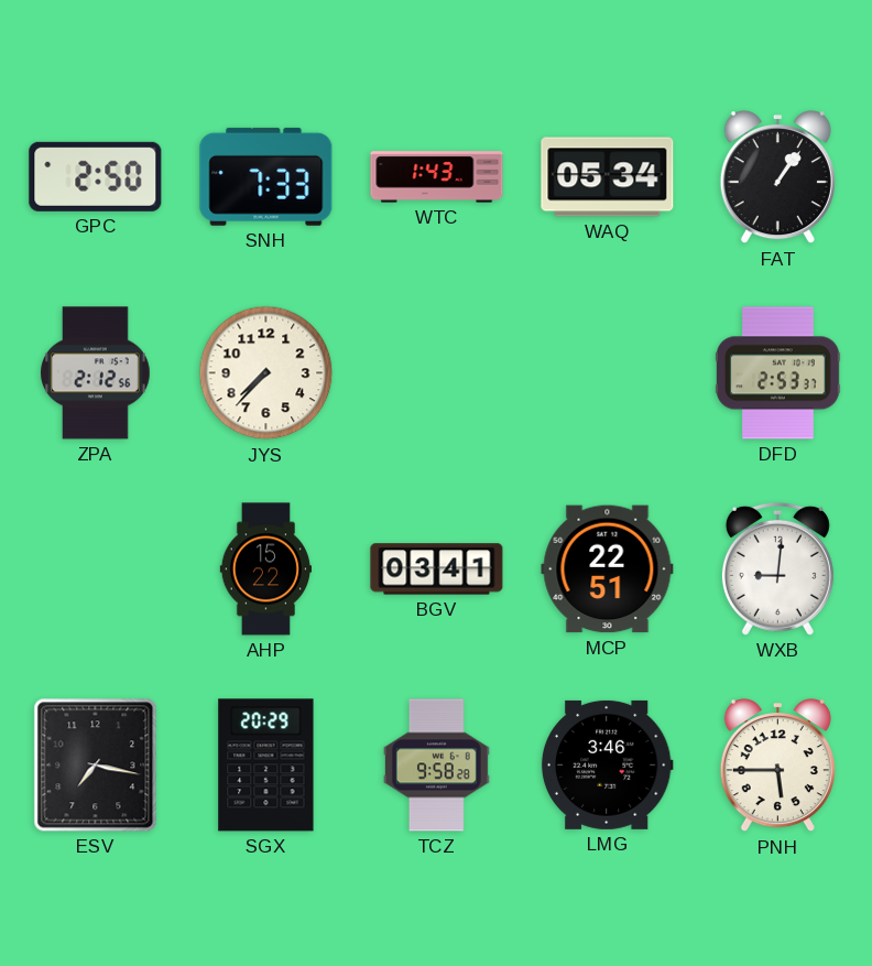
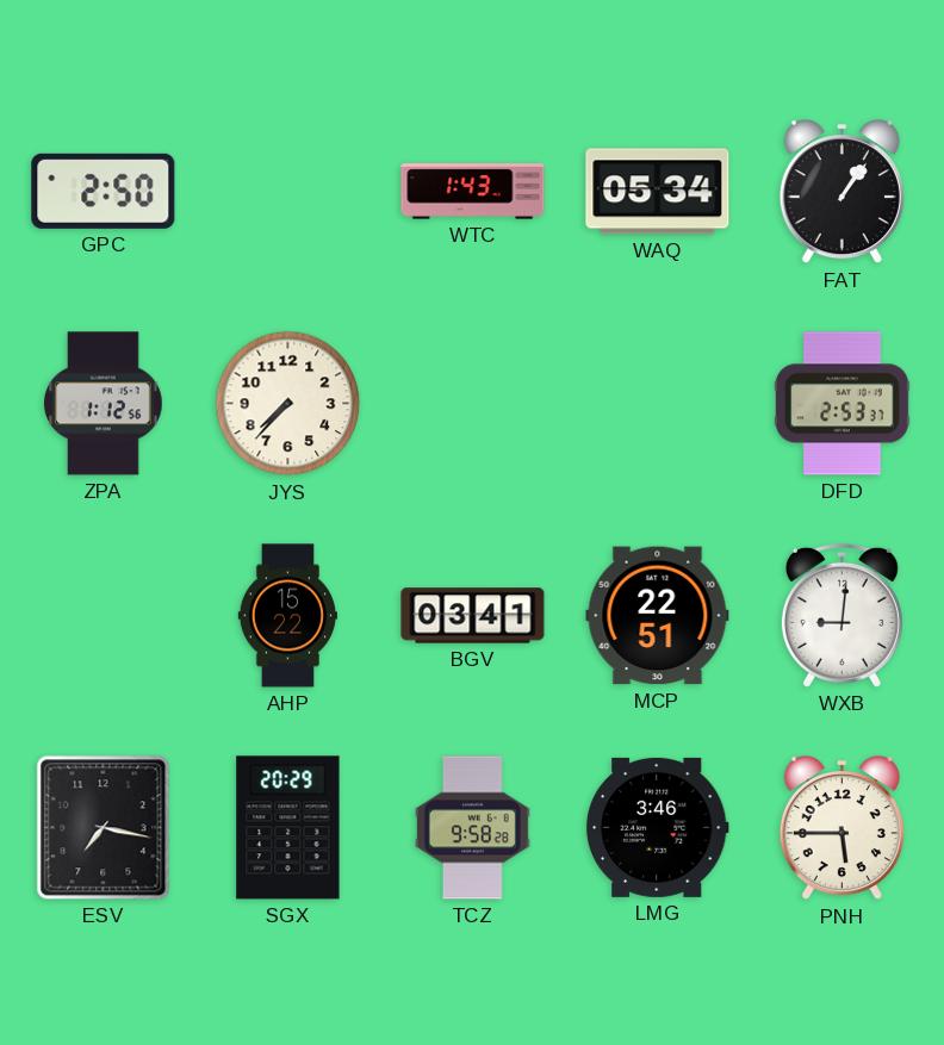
SNH: 7:33 -> none
ZPA: 2:12 -> 1:12
